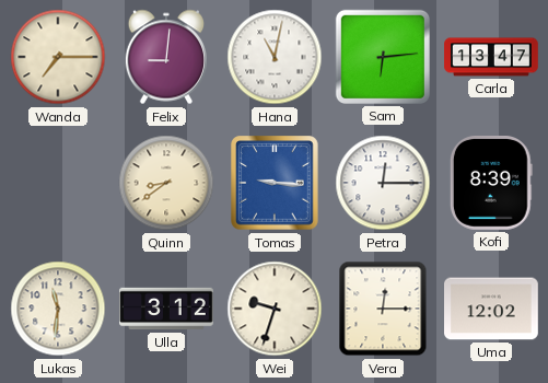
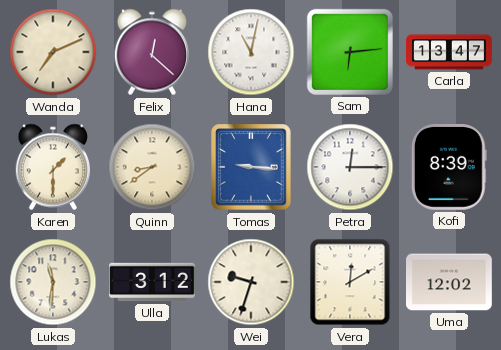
Wanda: 7:15 -> 7:11
Felix: 9:01 -> 12:22
Karen: none -> 1:30
Vera: 12:15 -> 12:10
